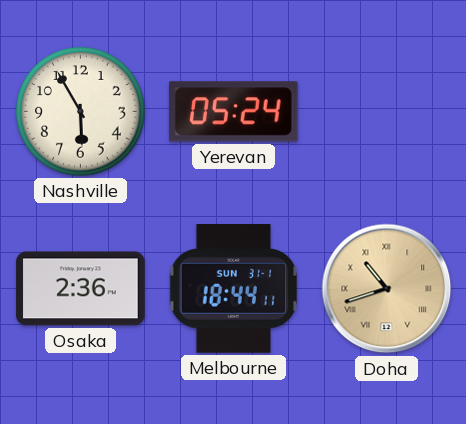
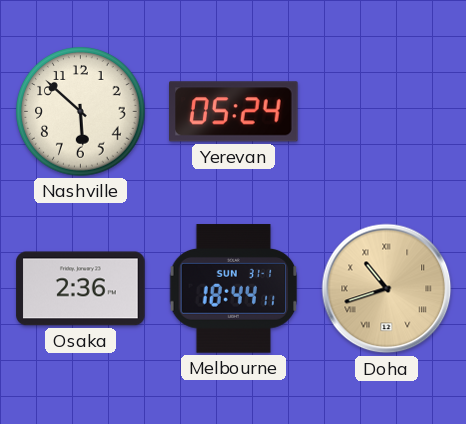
Nashville: 5:55 -> 5:52
